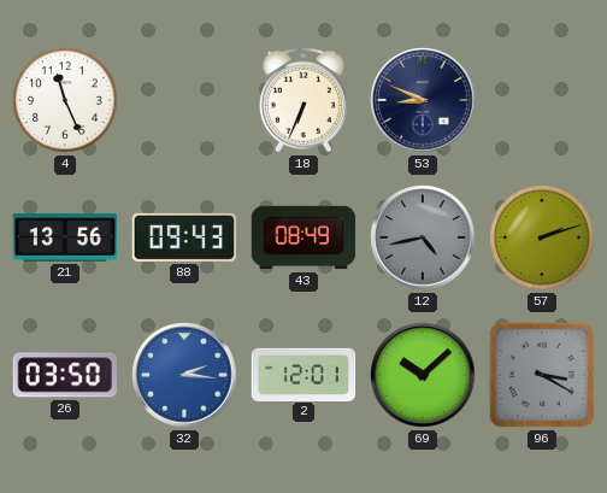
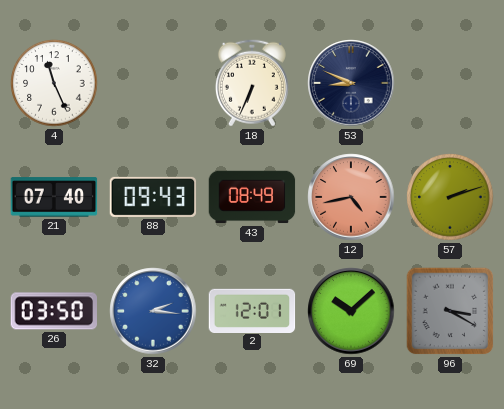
21: 13:56 -> 07:40
12 dial: grey -> salmon
